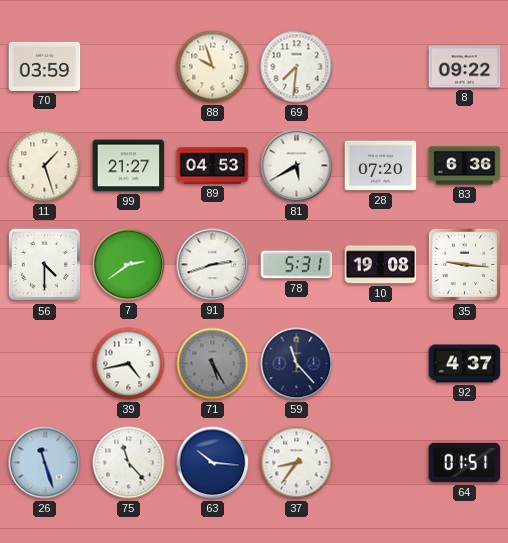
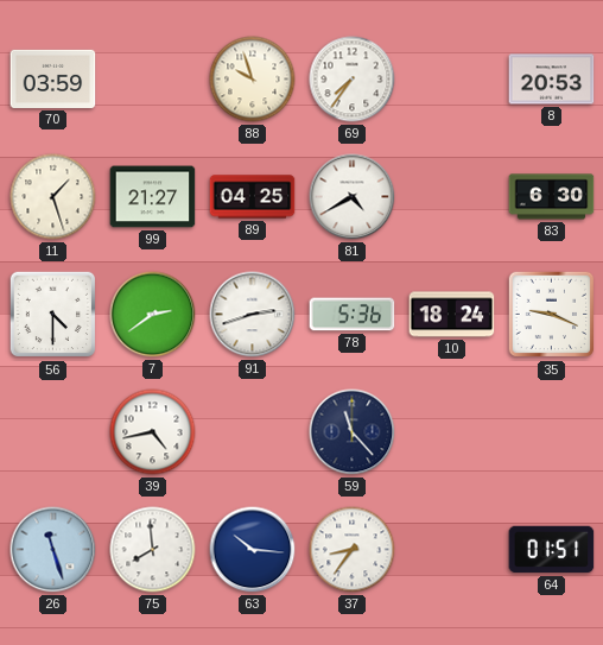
69: 7:31 -> 7:36
8: 09:22 -> 20:53
89: 04:53 -> 04:25
81: 5:40 -> 4:40
28: 07:20 -> none
83: 6:36 -> 6:30
78: 5:31 -> 5:36
10: 19:08 -> 18:24
35: 9:16 -> 9:19
71: 5:25 -> none
92: 4:37 -> none
75: 11:23 -> 7:59
